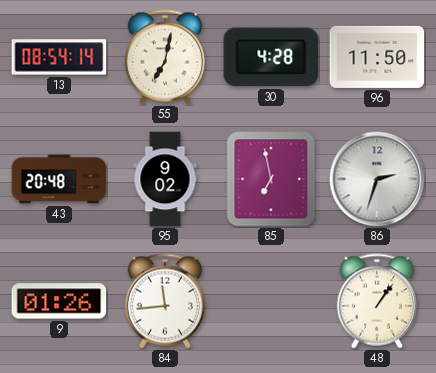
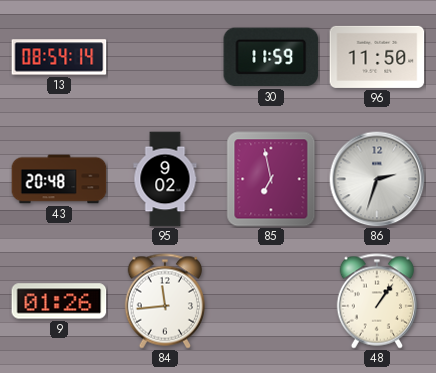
55: 7:02 -> none
30: 4:28 -> 11:59
